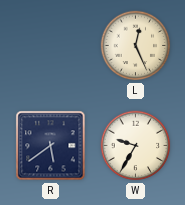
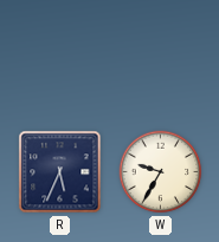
L: 12:26 -> none
R: 5:39 -> 5:34
